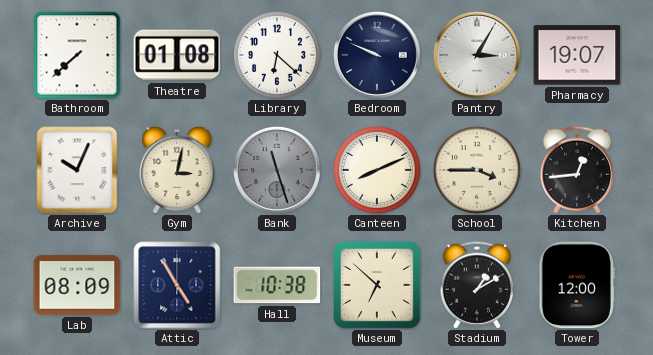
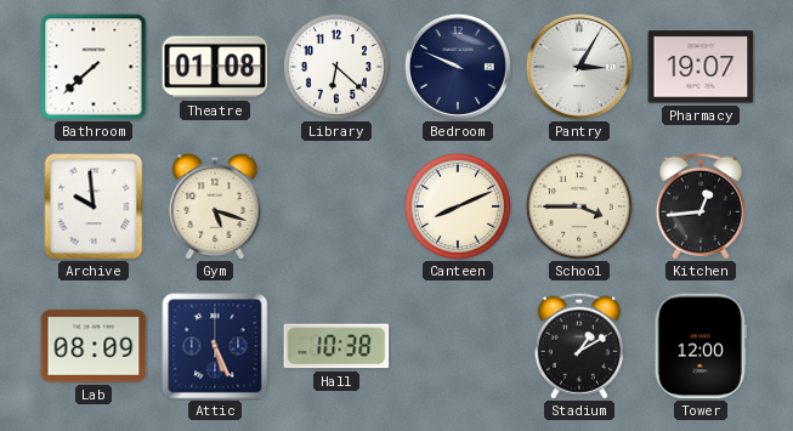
Archive: 10:04 -> 9:59
Gym: 3:02 -> 5:18
Bank: 11:27 -> none
Attic: 4:55 -> 5:26
Museum: 6:52 -> none
